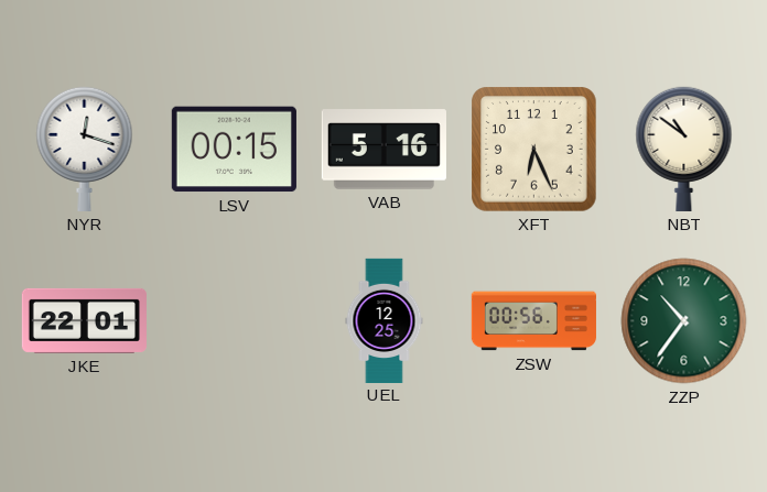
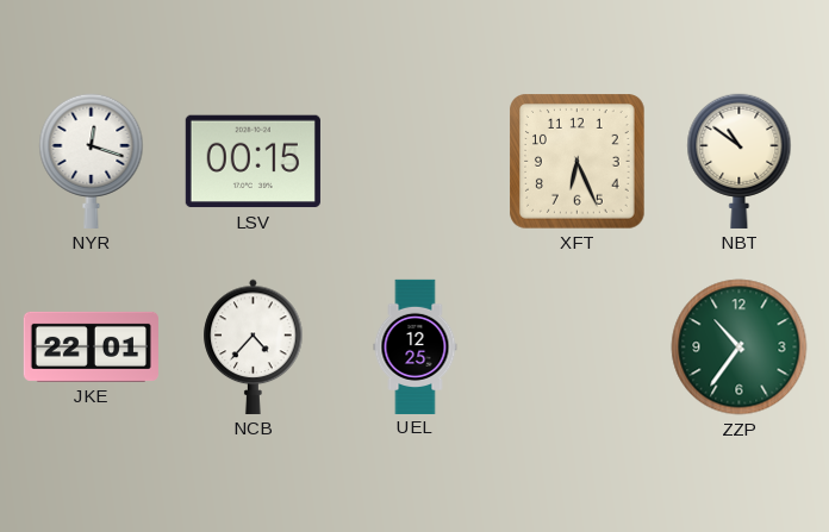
VAB: 5:16 -> none
NCB: none -> 4:37
ZSW: 00:56 -> none
